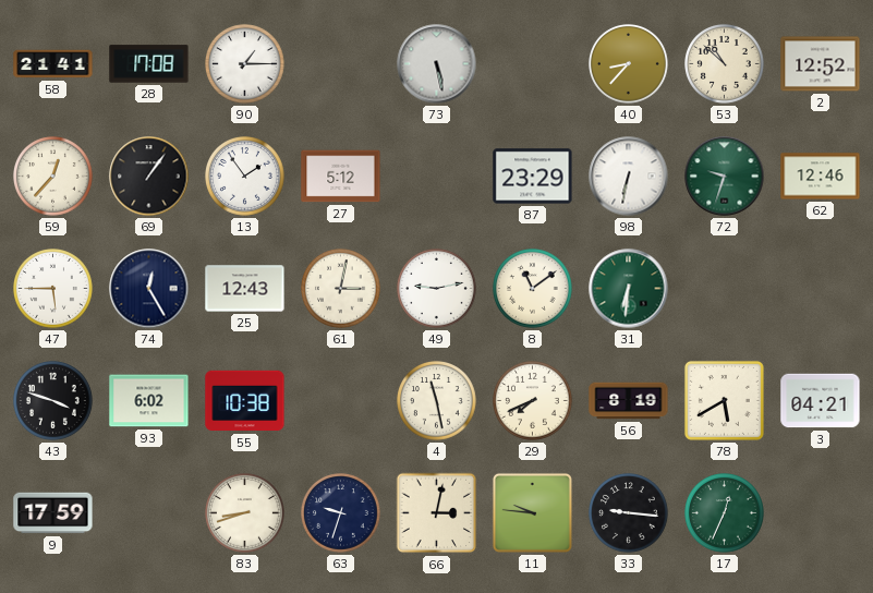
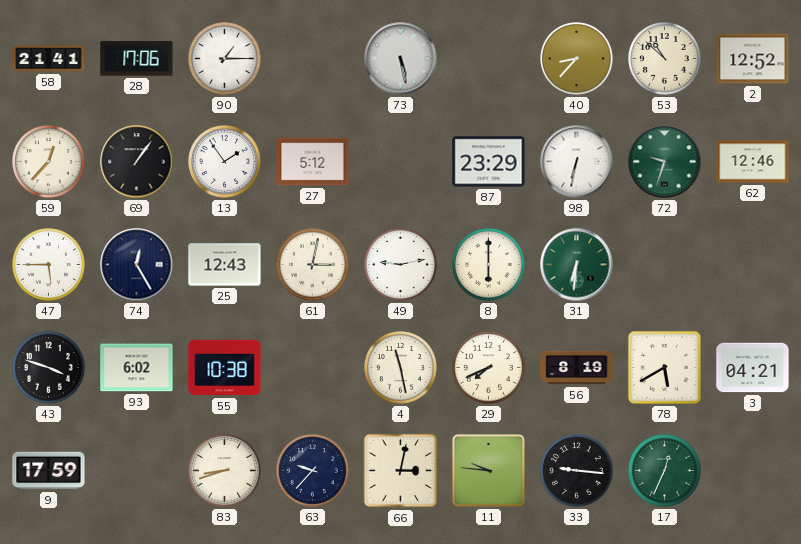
28: 17:08 -> 17:06
8: 11:09 -> 6:00
63: 9:33 -> 9:37
